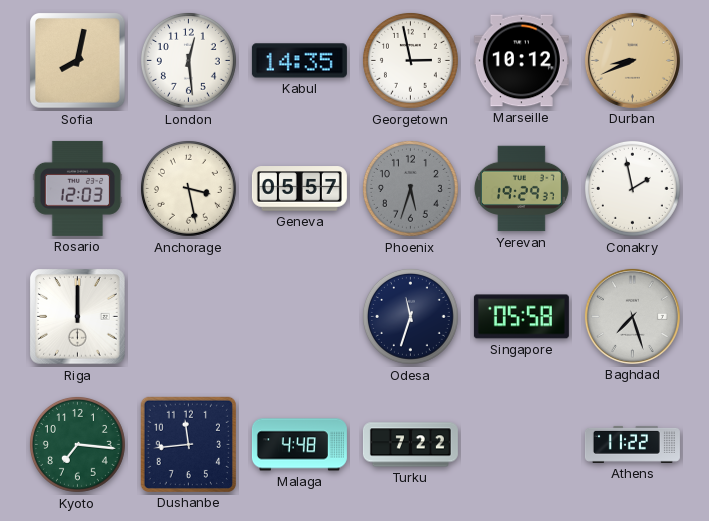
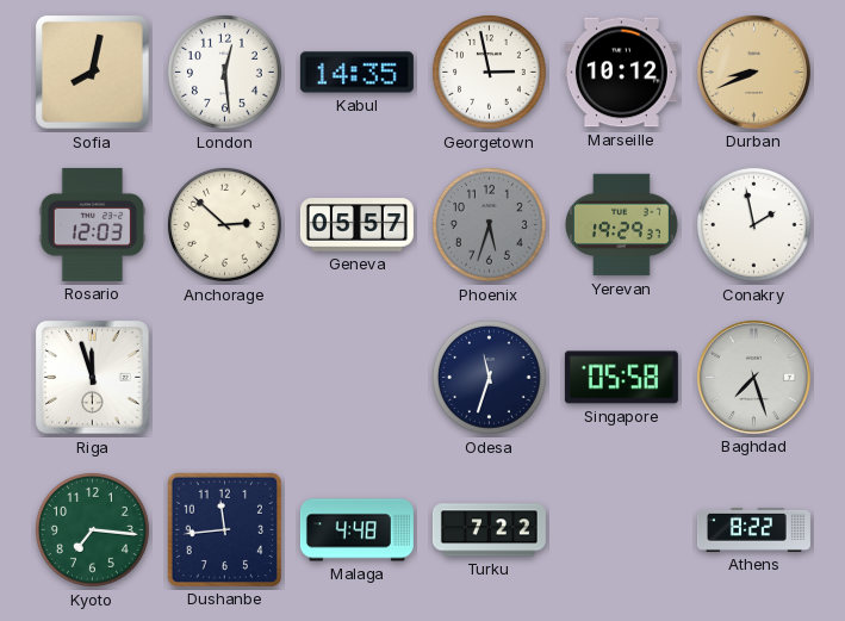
Anchorage: 3:28 -> 2:52
Riga: 12:00 -> 11:57
Athens: 11:22 -> 8:22
